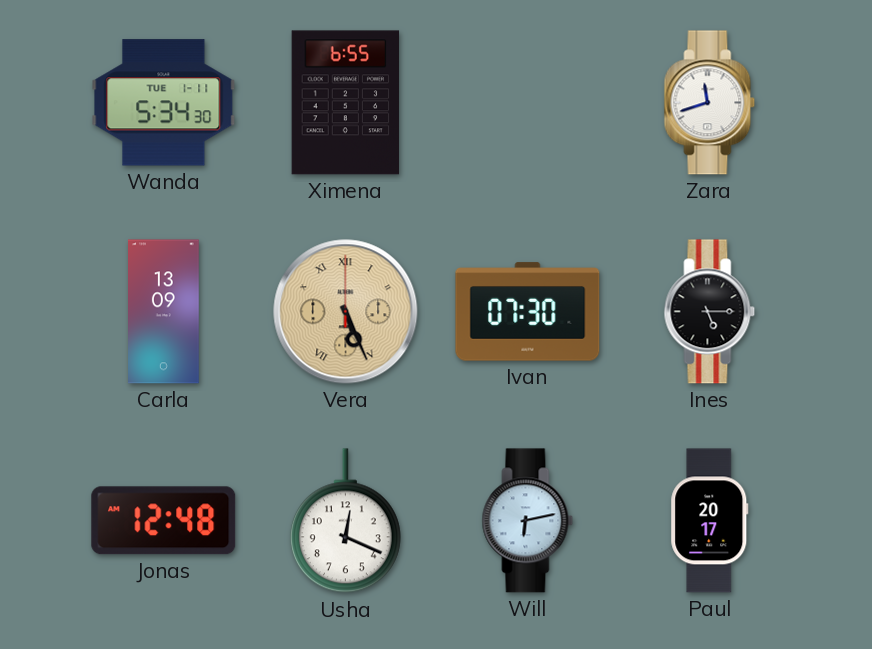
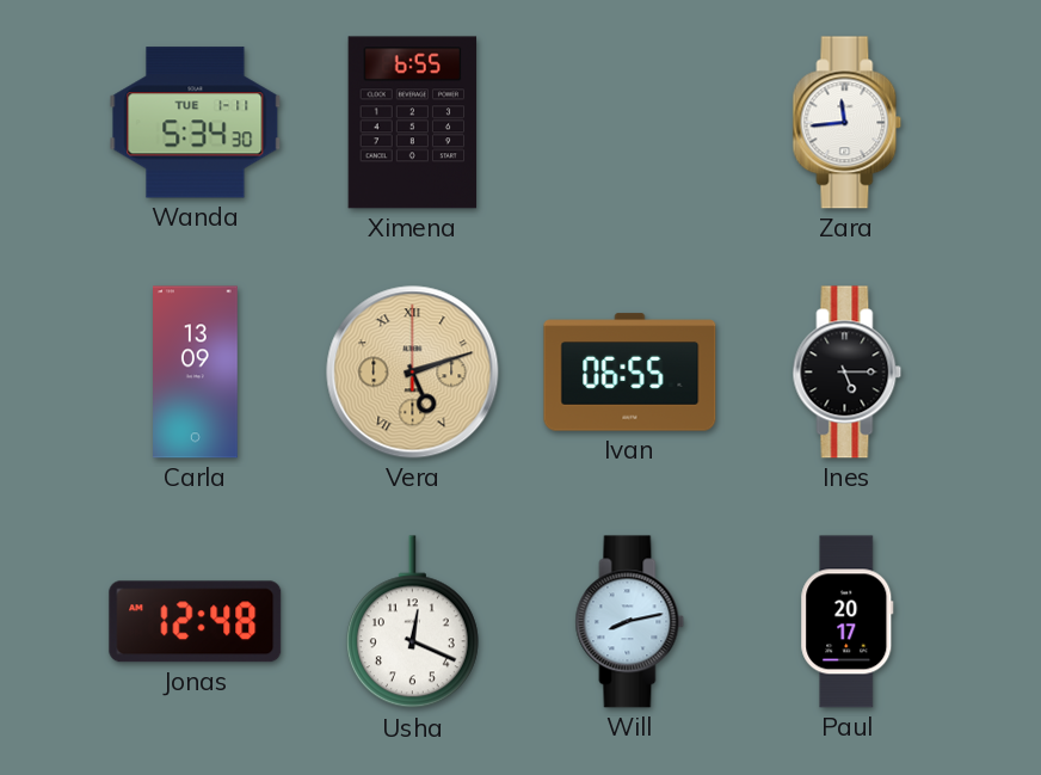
Zara: 11:42 -> 11:44
Vera: 5:26 -> 5:12
Ivan: 07:30 -> 06:55
Will: 6:13 -> 8:13
